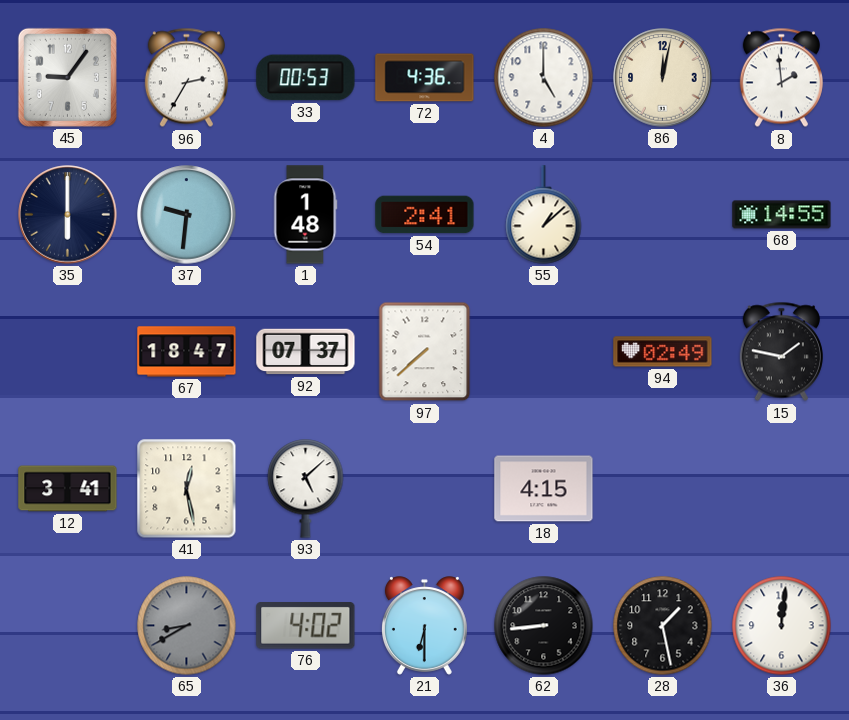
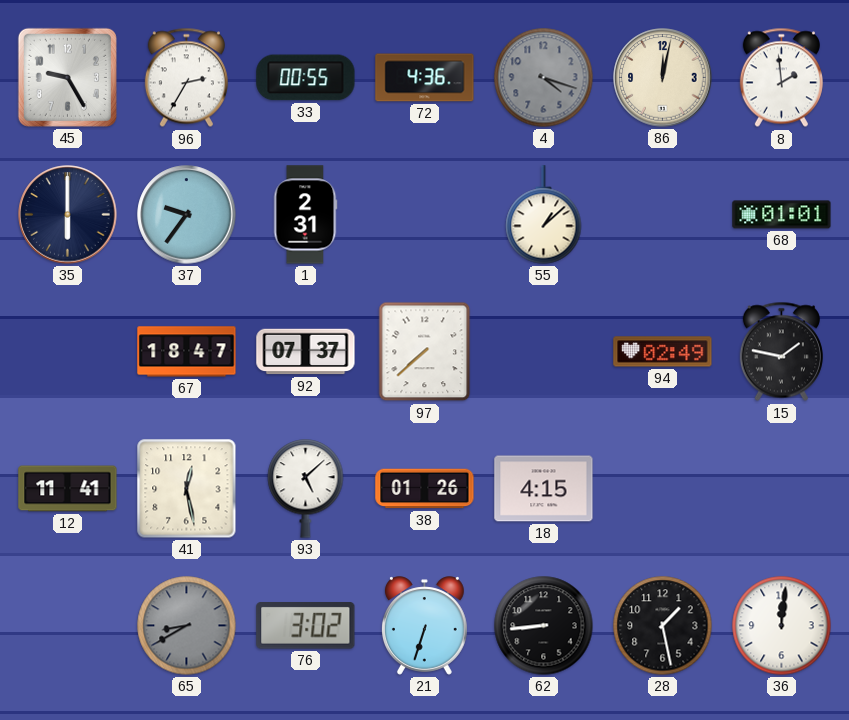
45: 9:06 -> 9:25
33: 00:53 -> 00:55
4: 5:00 -> 4:18
4 dial: white -> grey
37: 9:31 -> 9:36
1: 1:48 -> 2:31
54: 2:41 -> none
68: 14:55 -> 01:01
12: 3:41 -> 11:41
38: none -> 01:26
76: 4:02 -> 3:02
21: 6:30 -> 6:33
